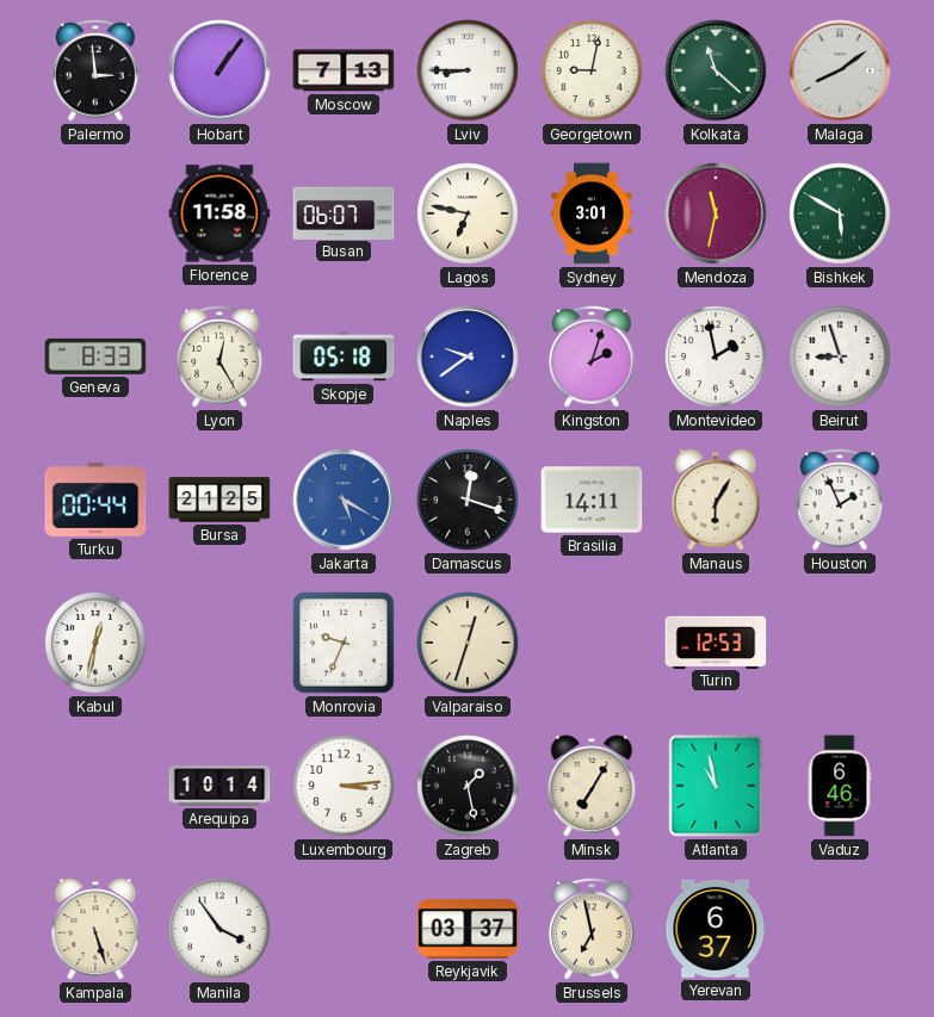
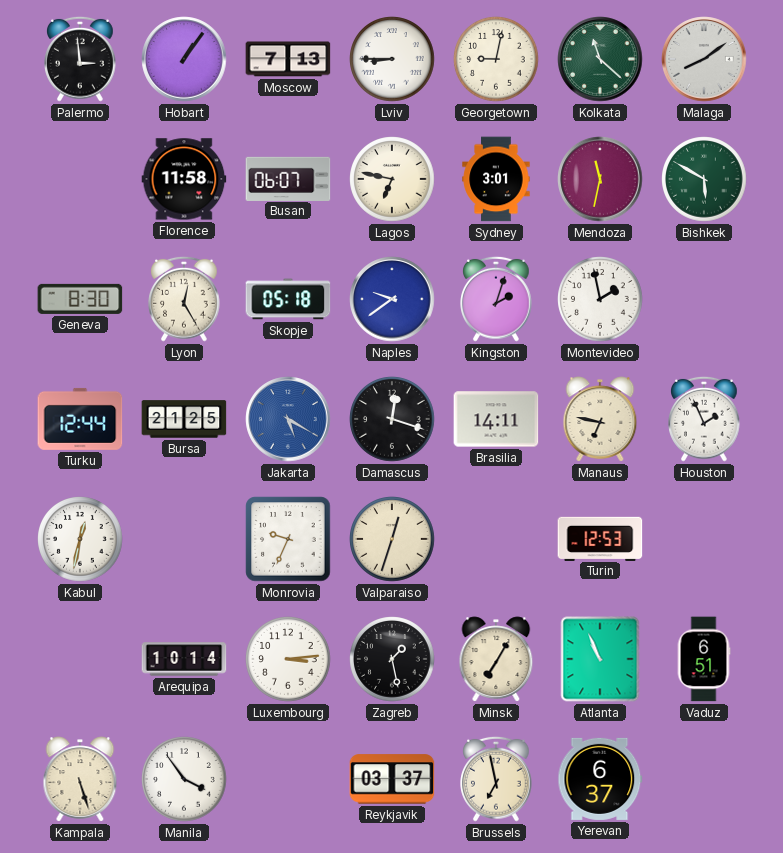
Geneva: 8:33 -> 8:30
Beirut: 8:57 -> none
Turku: 00:44 -> 12:44
Manaus: 6:05 -> 6:47
Atlanta: 10:58 -> 10:56
Vaduz: 6:46 -> 6:51
